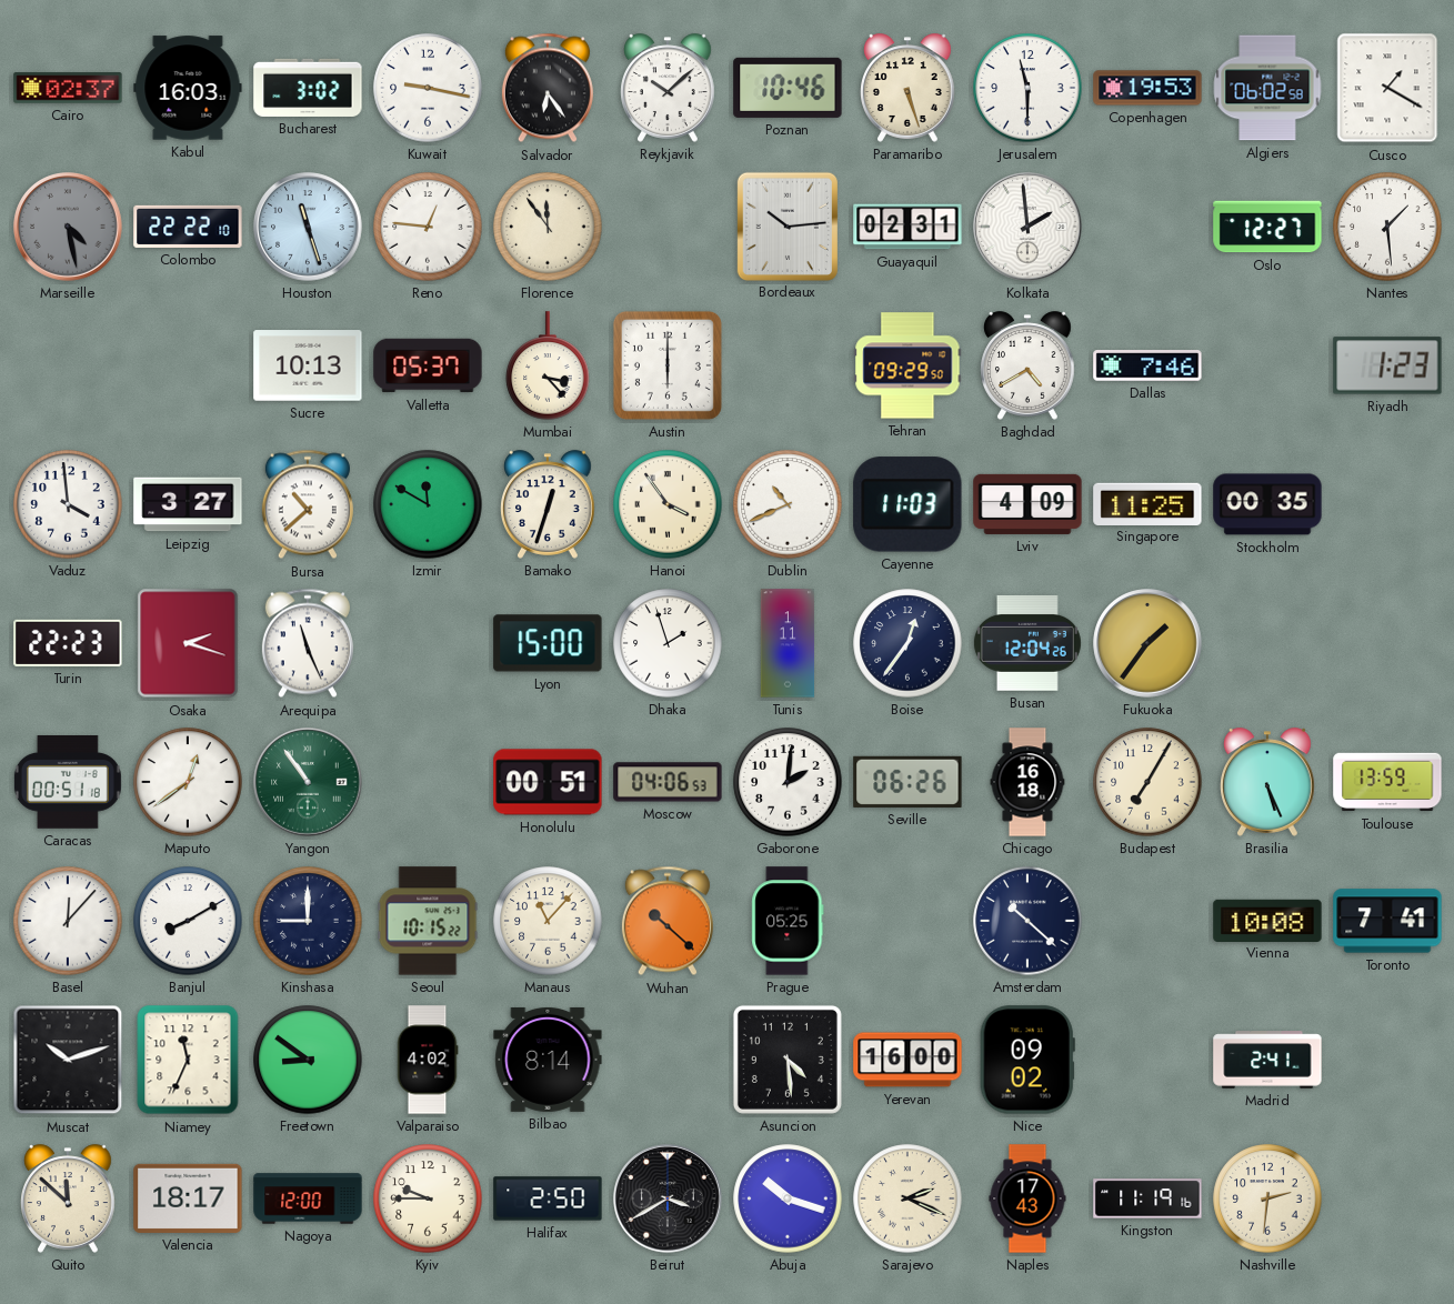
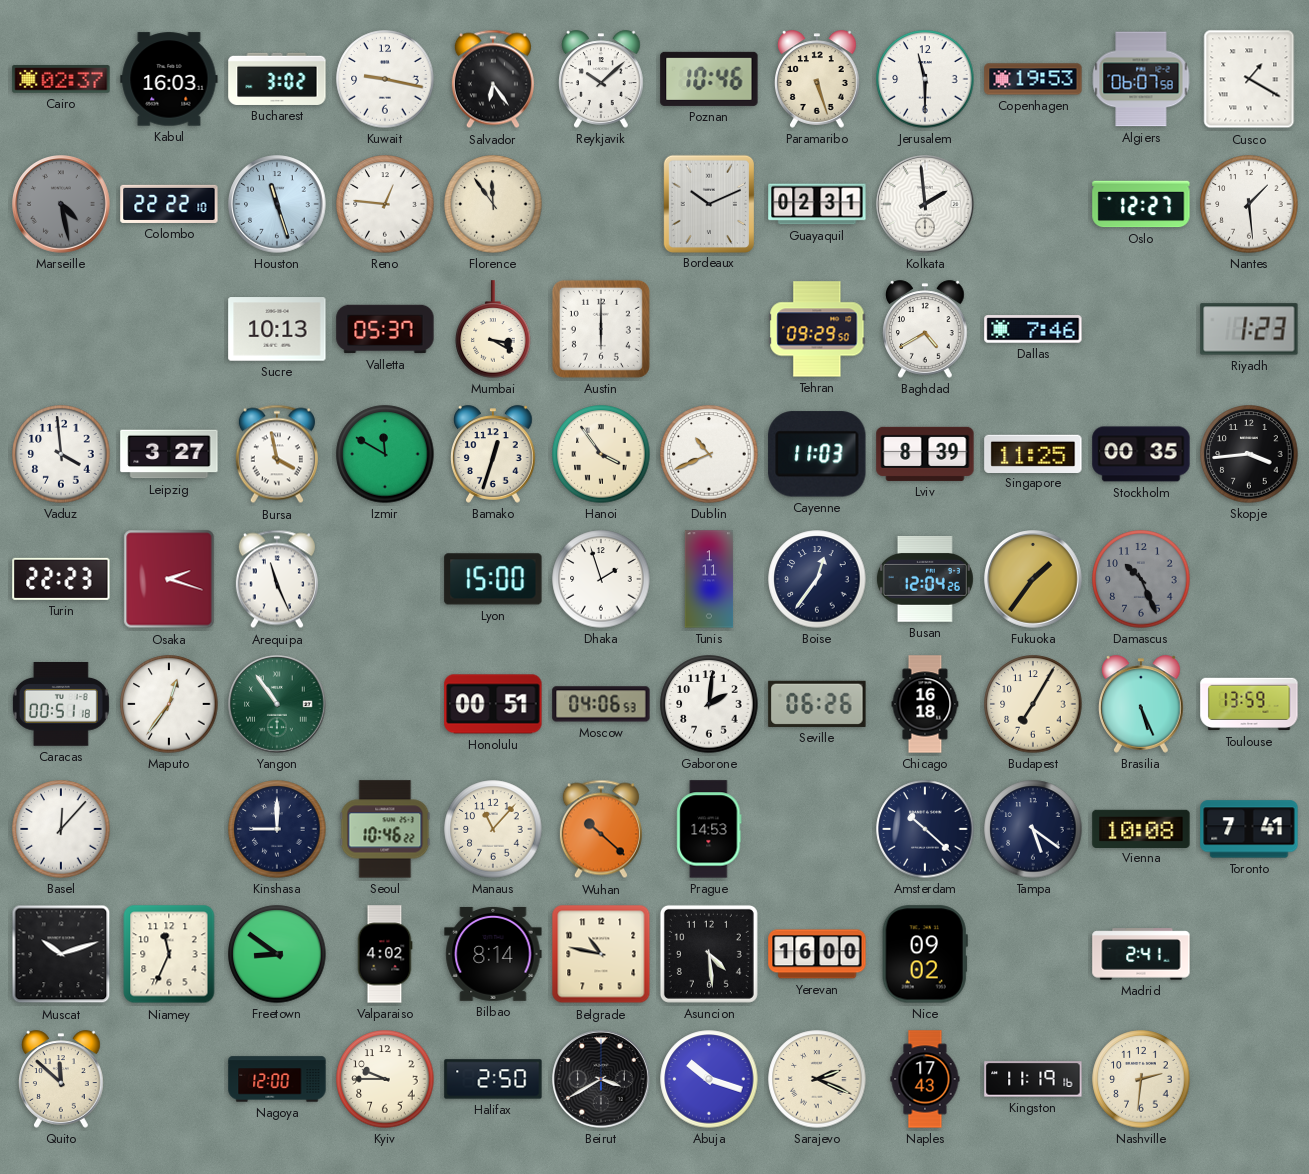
Algiers: 06:02 -> 06:07
Bordeaux: 10:14 -> 10:11
Mumbai: 3:23 -> 3:20
Bursa: 10:38 -> 3:58
Lviv: 4:09 -> 8:39
Skopje: none -> 3:44
Damascus: none -> 10:26
Maputo: 12:39 -> 12:36
Banjul: 8:10 -> none
Seoul: 10:15 -> 10:46
Prague: 05:25 -> 14:53
Tampa: none -> 5:21
Belgrade: none -> 10:47
Valencia: 18:17 -> none
